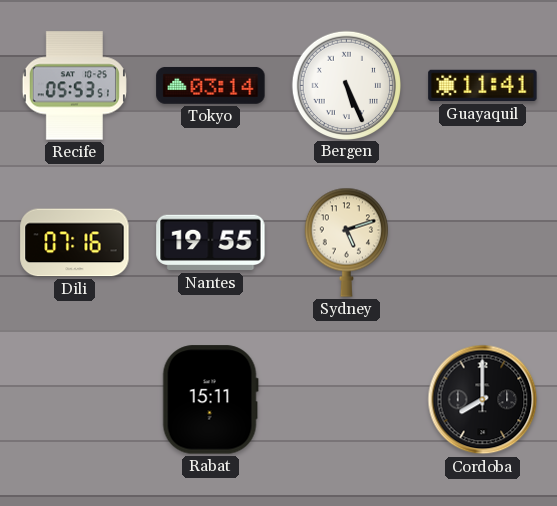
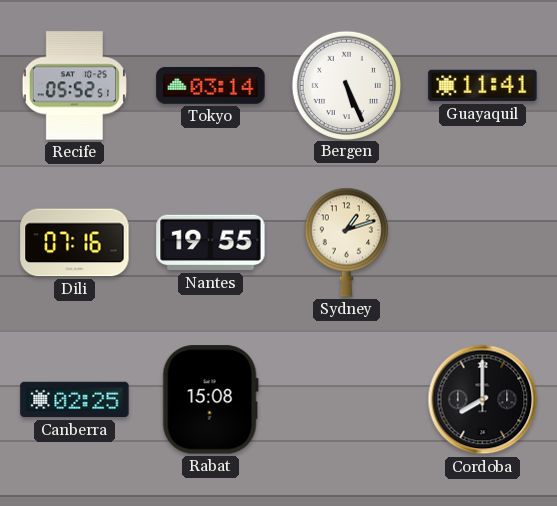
Recife: 05:53 -> 05:52
Sydney: 5:12 -> 1:12
Canberra: none -> 02:25
Rabat: 15:11 -> 15:08
